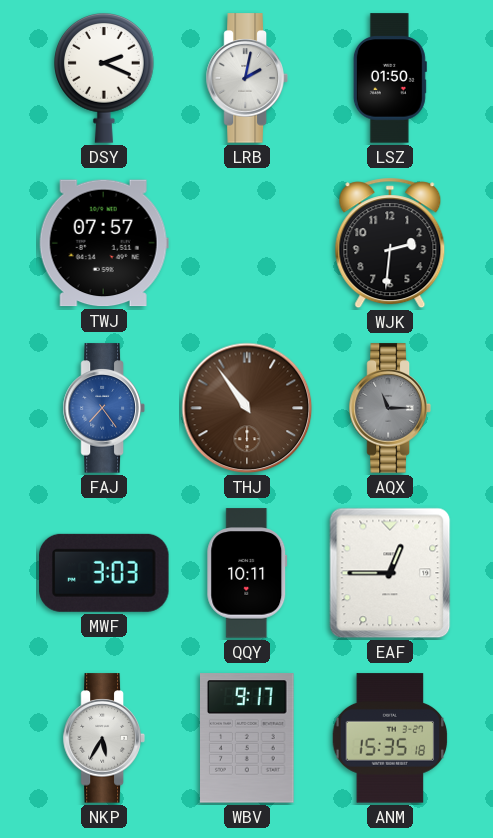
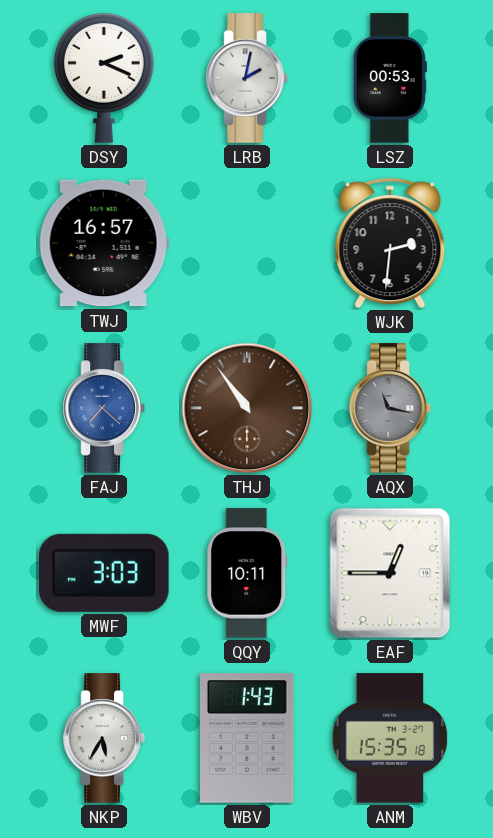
LSZ: 01:50 -> 00:53
TWJ: 07:57 -> 16:57
FAJ: 7:24 -> 7:22
AQX: 11:15 -> 11:17
WBV: 9:17 -> 1:43
